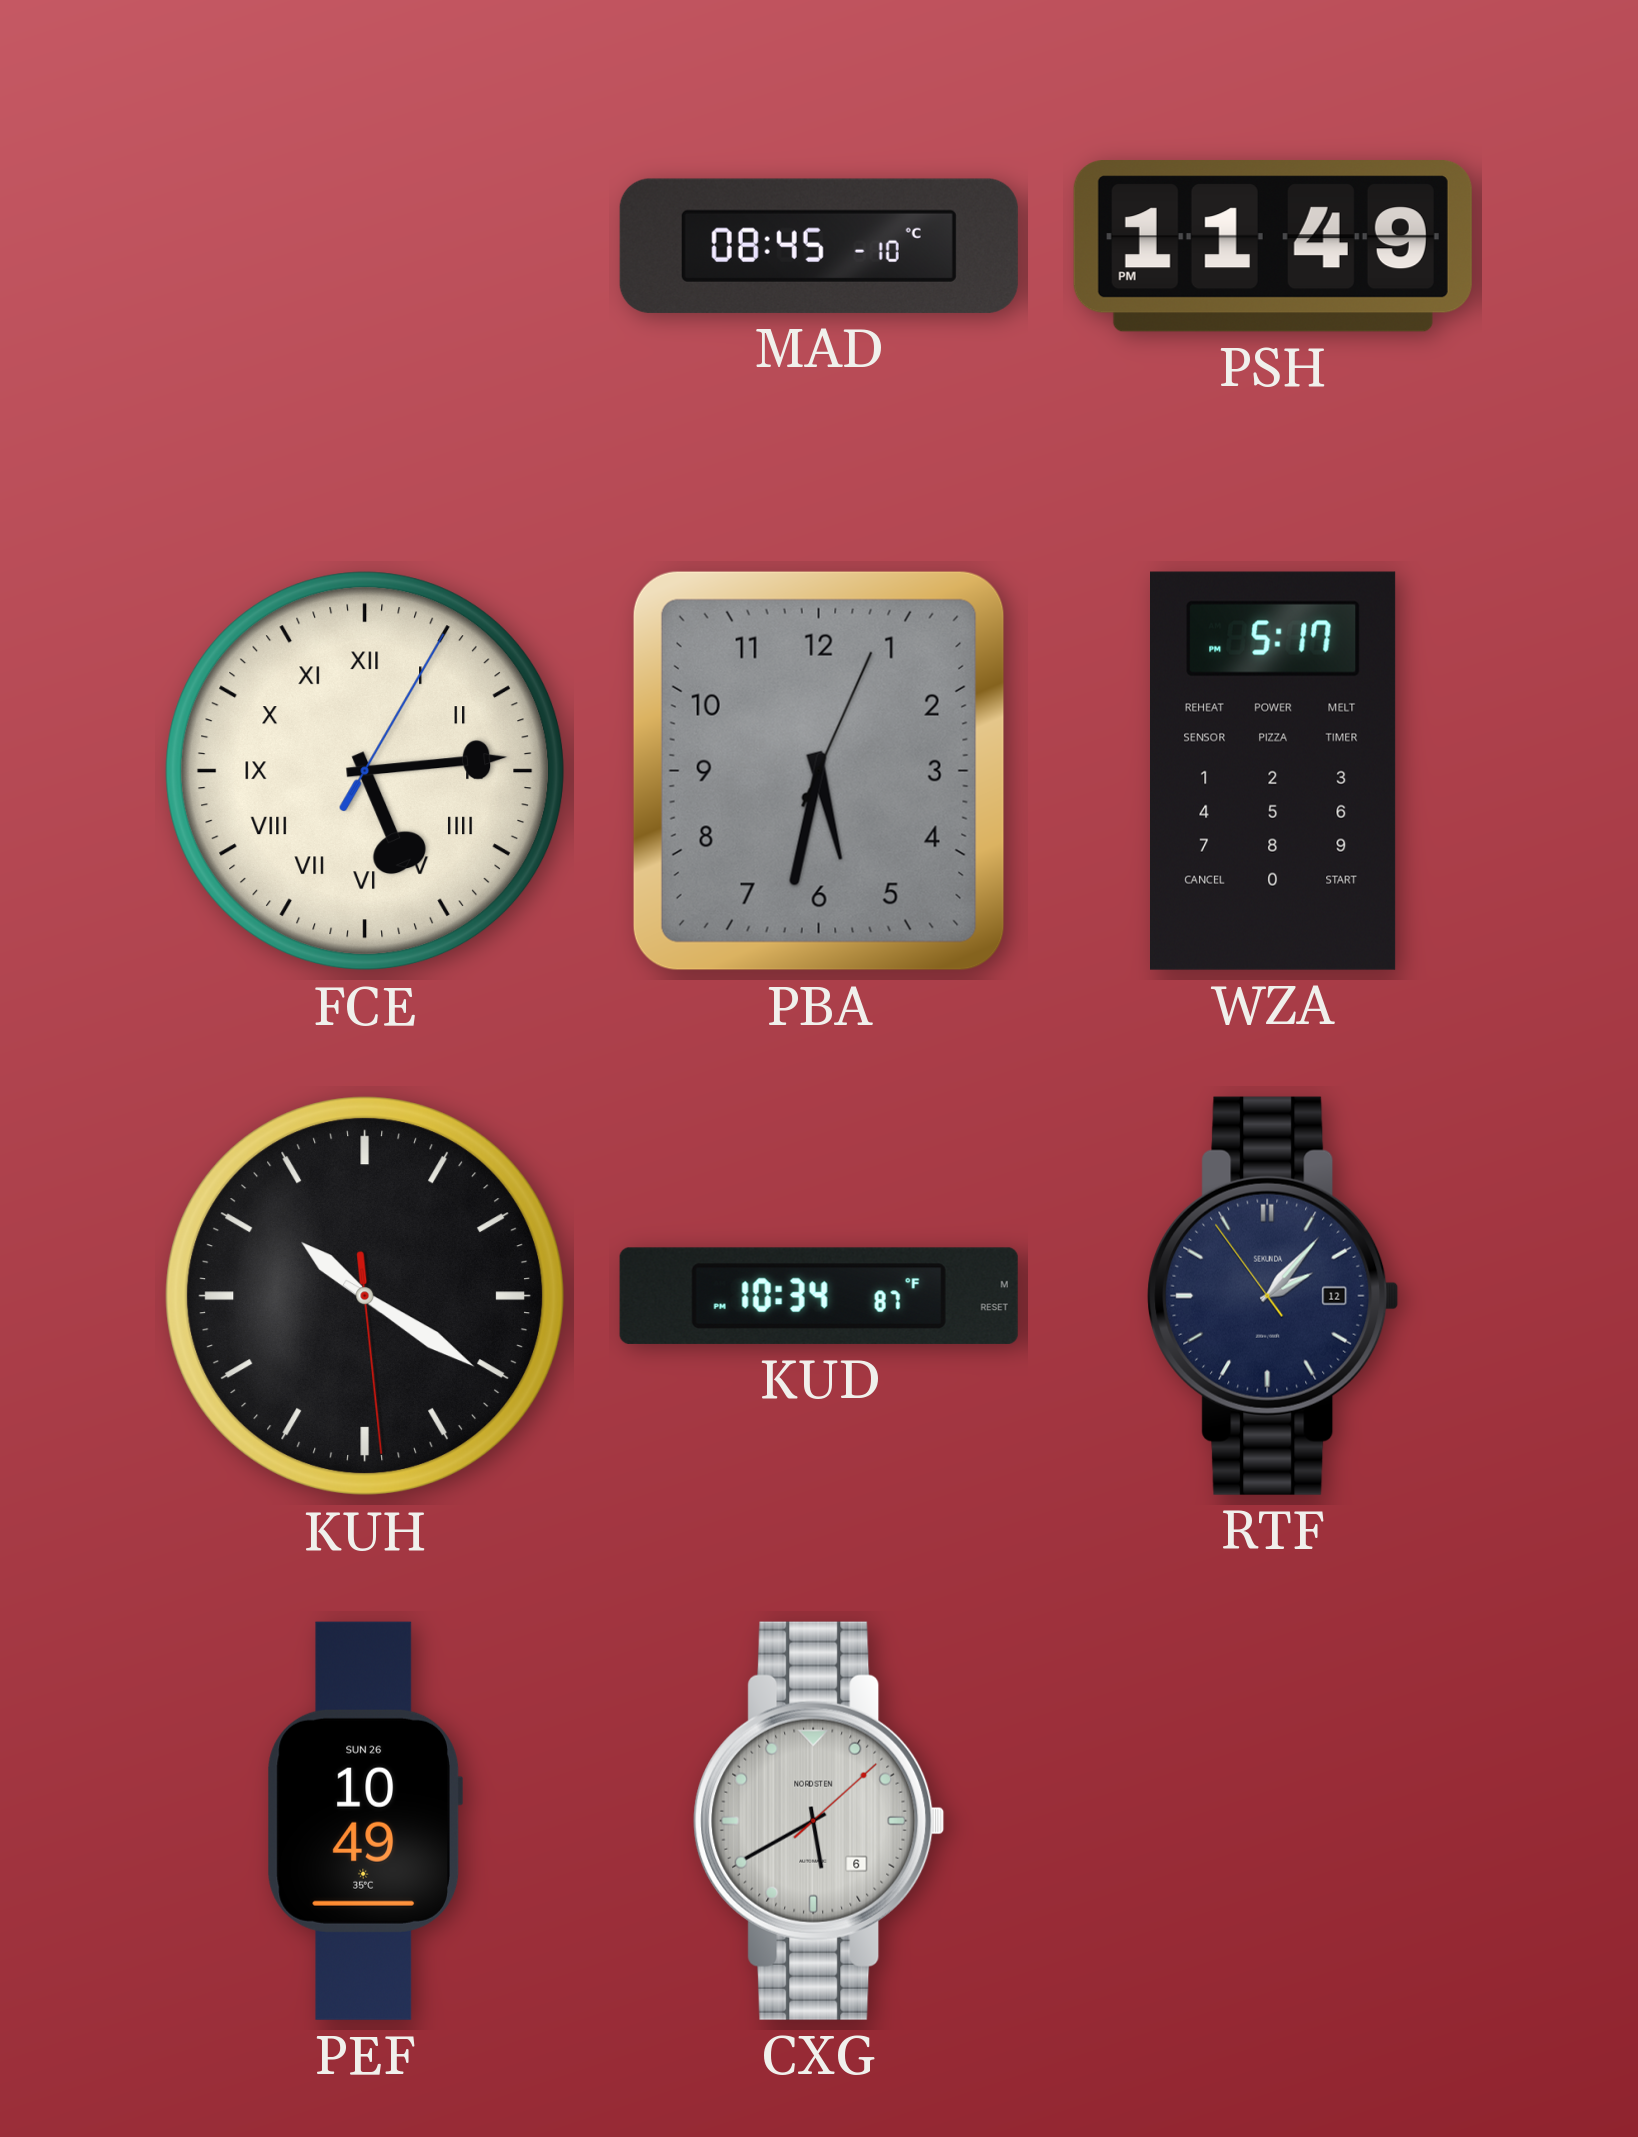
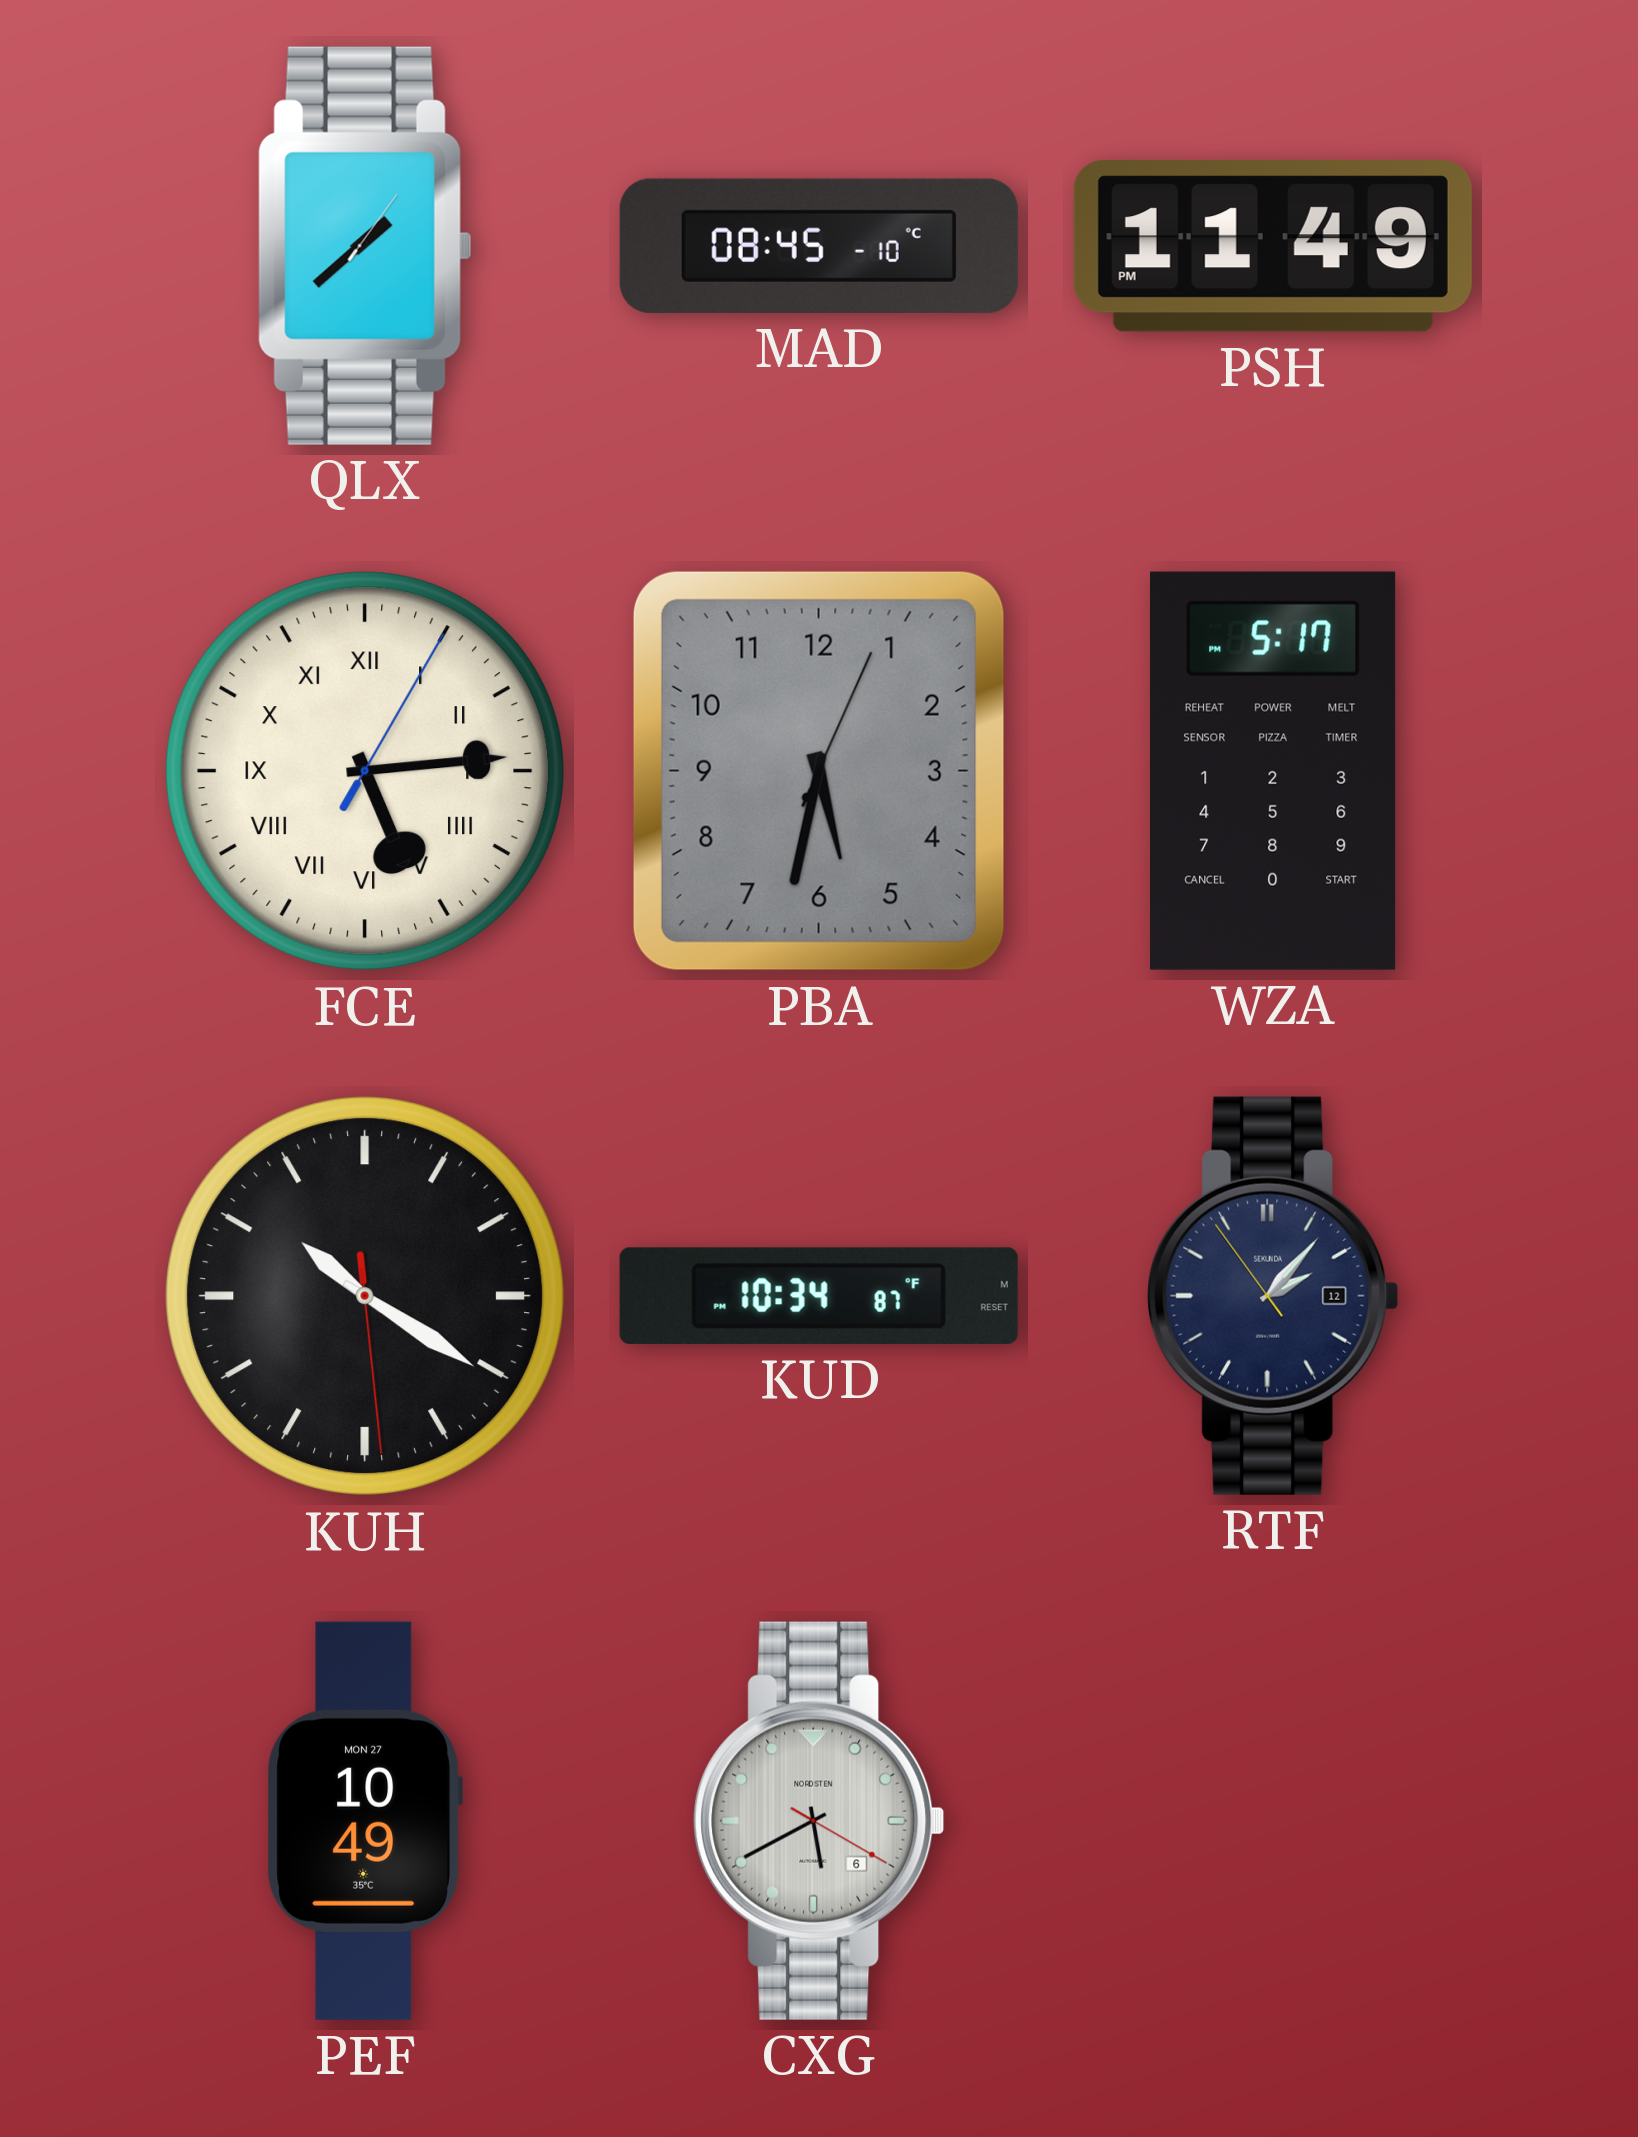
QLX: none -> 1:38
PEF date: SUN 26 -> MON 27
CXG: 5:40:08 -> 5:40:20
